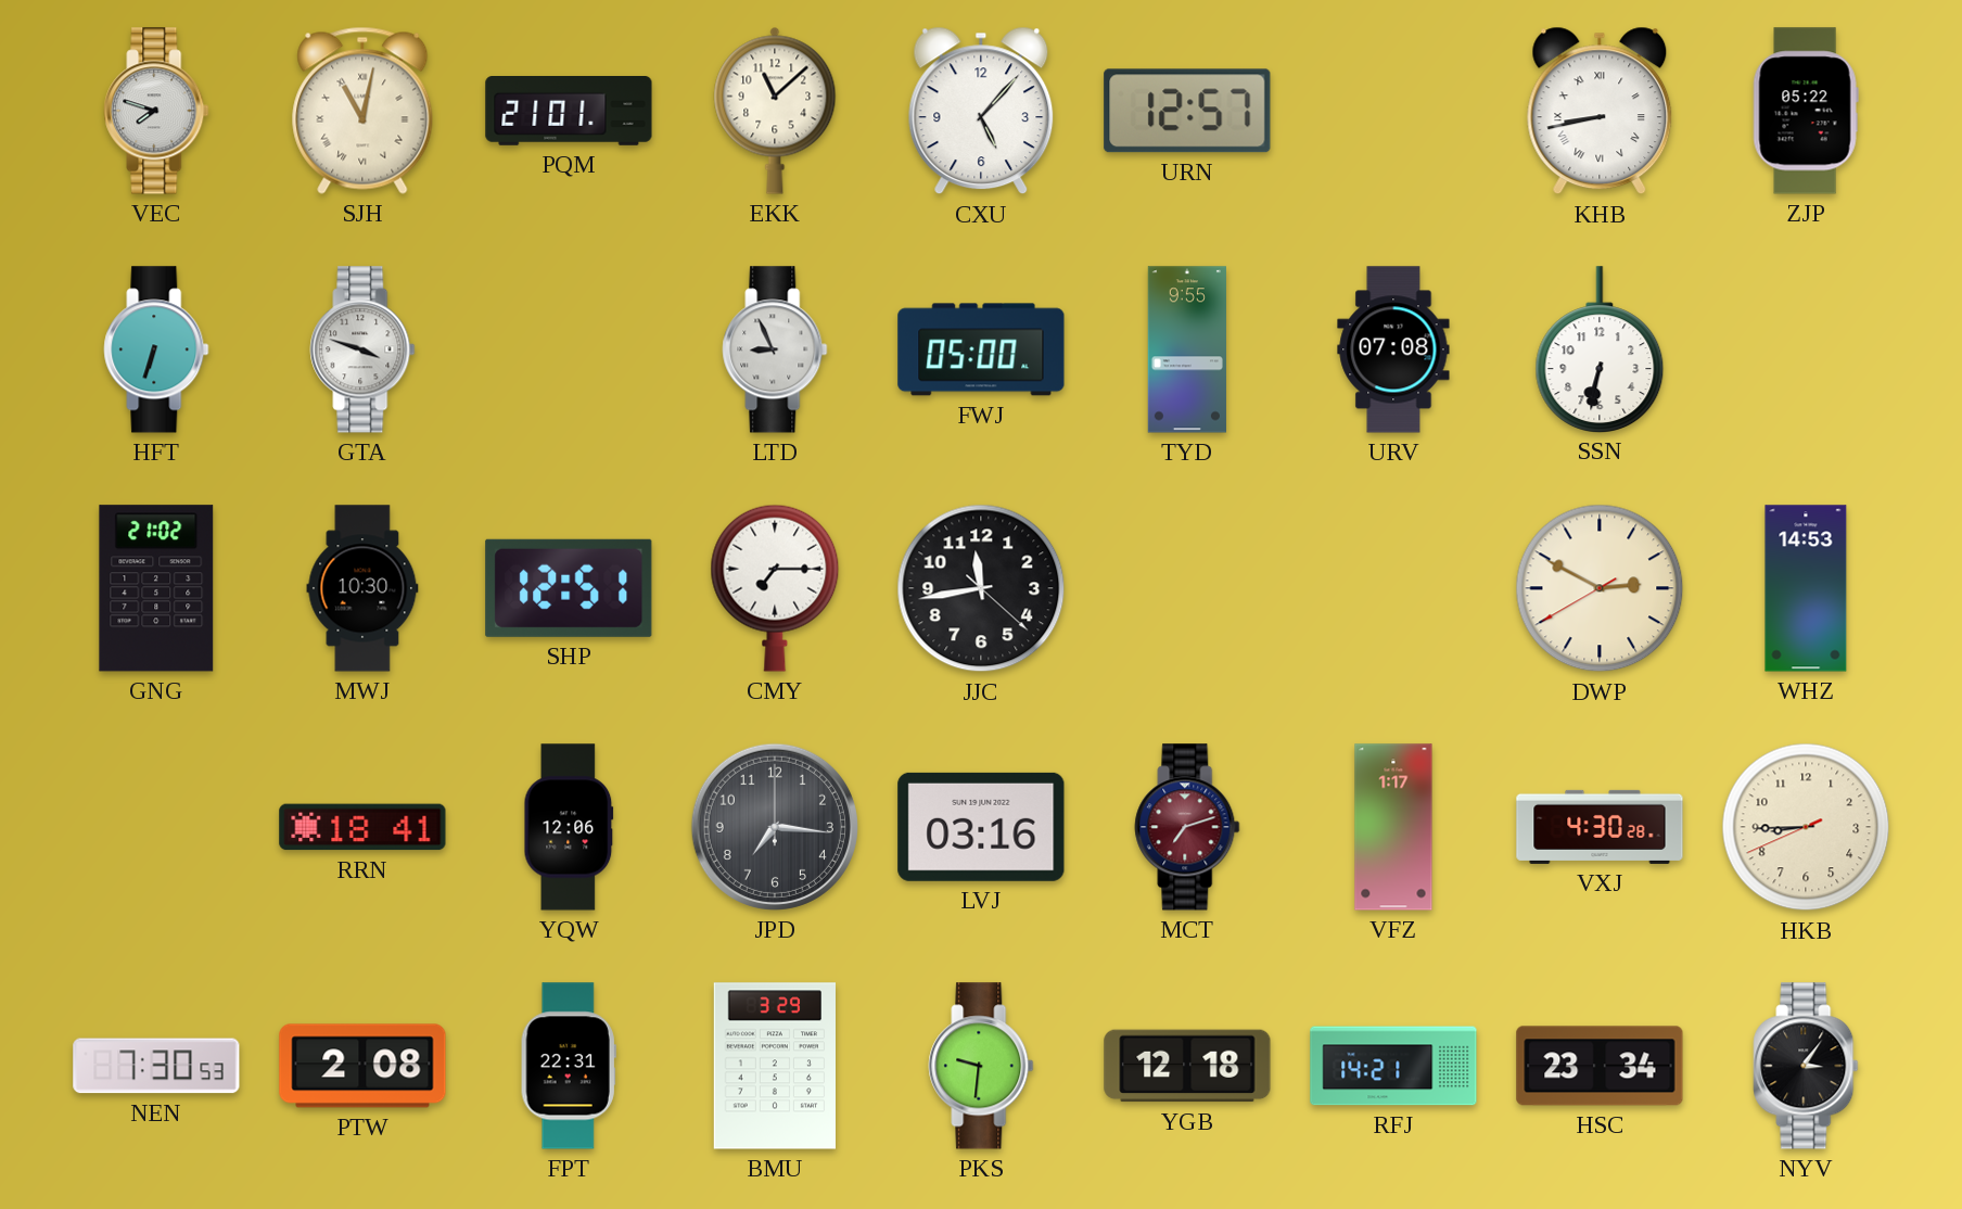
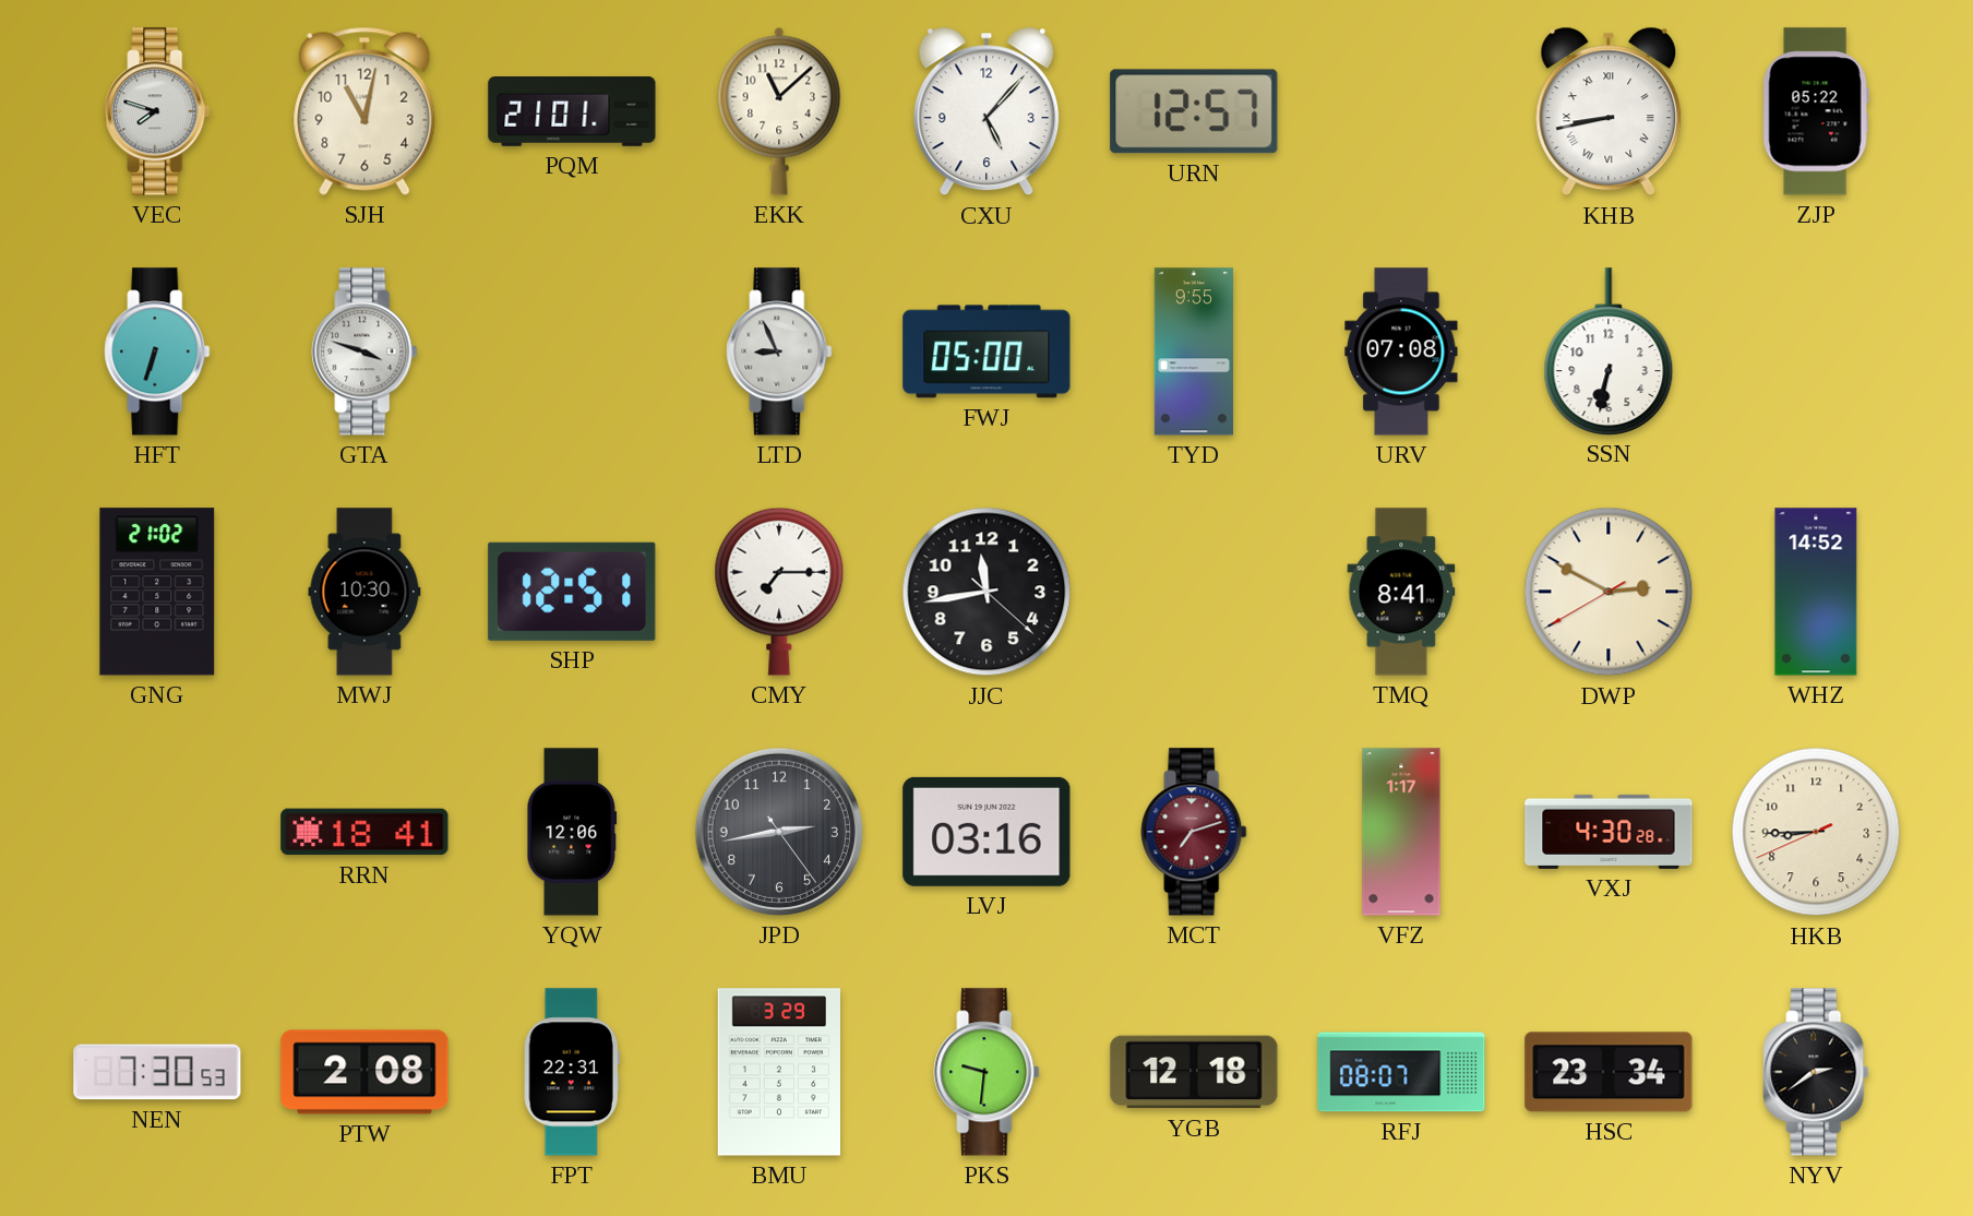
SJH numerals: Roman -> Arabic
TMQ: none -> 8:41
WHZ: 14:53 -> 14:52
JPD: 7:16 -> 2:43
RFJ: 14:21 -> 08:07
NYV: 3:06 -> 2:39
